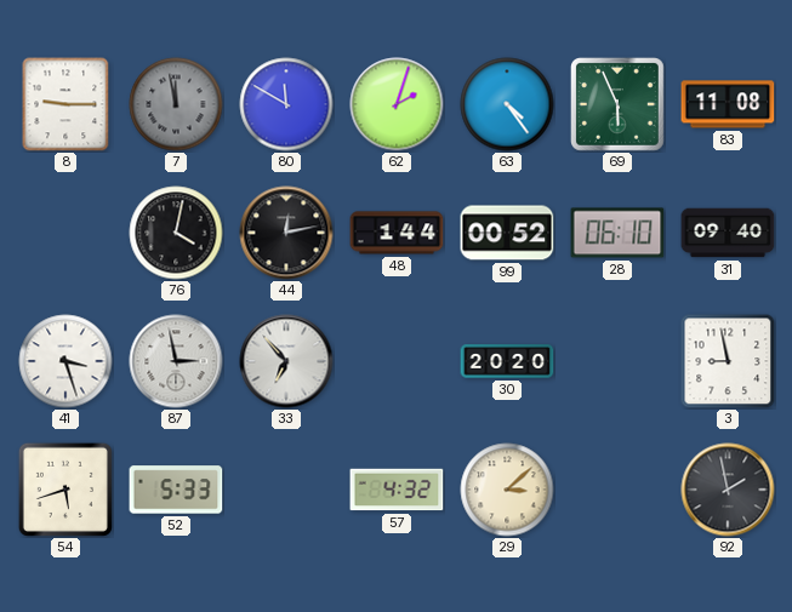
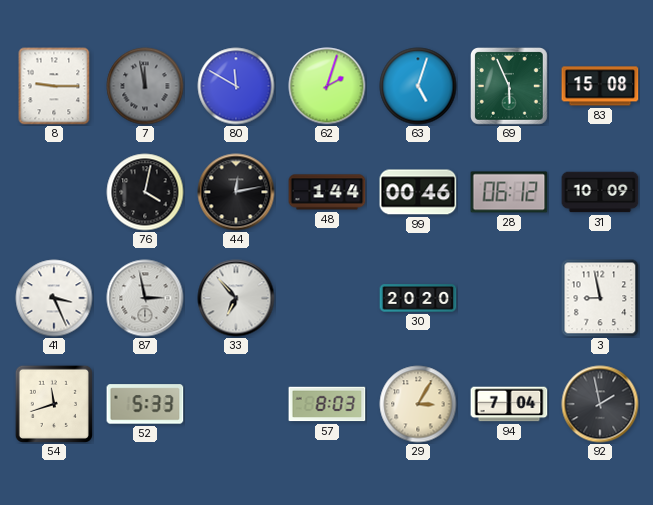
63: 4:24 -> 5:03
83: 11:08 -> 15:08
99: 00:52 -> 00:46
28: 06:10 -> 06:12
31: 09:40 -> 10:09
41: 3:27 -> 3:26
54: 5:42 -> 11:42
57: 4:32 -> 8:03
29: 3:08 -> 3:05
94: none -> 7:04
